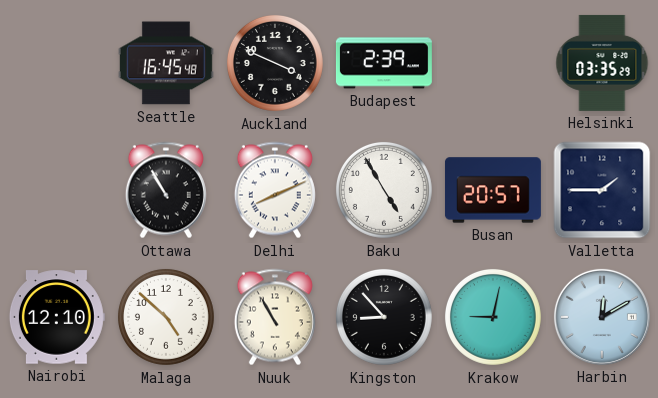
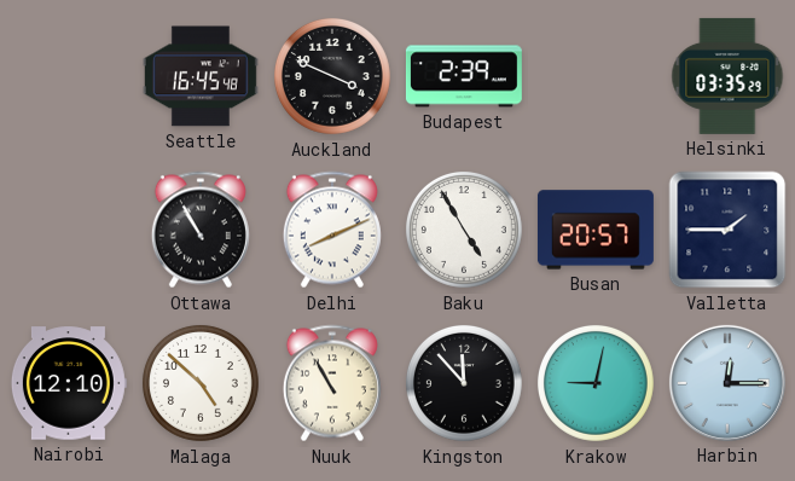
Kingston: 8:53 -> 11:53
Harbin: 12:10 -> 12:15
